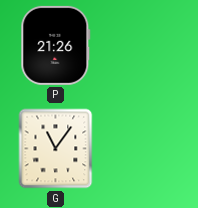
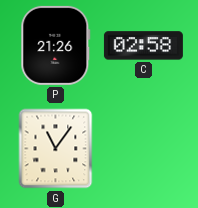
C: none -> 02:58
